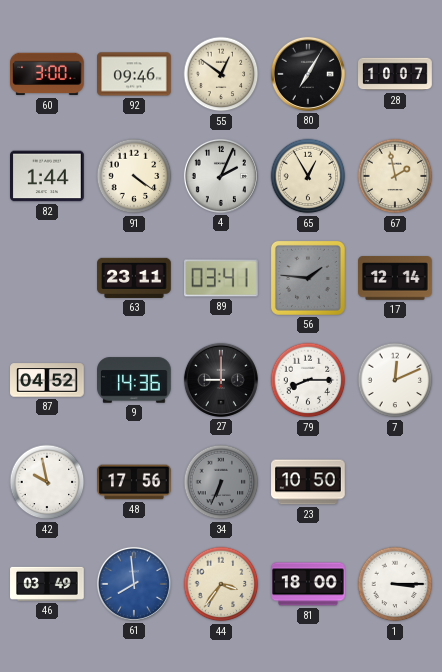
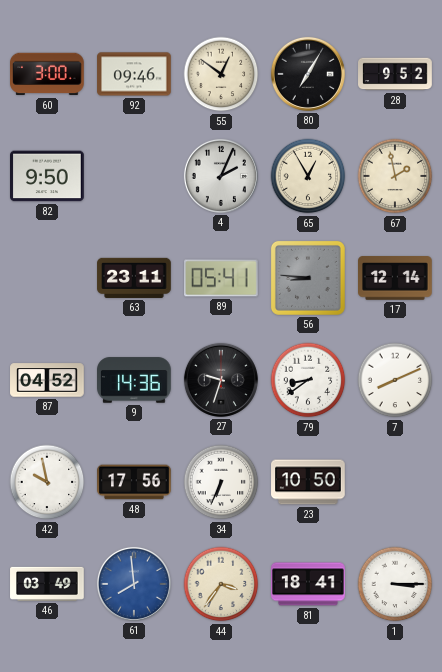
28: 10:07 -> 9:52
82: 1:44 -> 9:50
91: 4:21 -> none
89: 03:41 -> 05:41
56: 1:46 -> 8:46
27: 9:00 -> 9:33
79: 8:15 -> 8:39
7: 12:11 -> 8:11
34 dial: grey -> white
81: 18:00 -> 18:41
